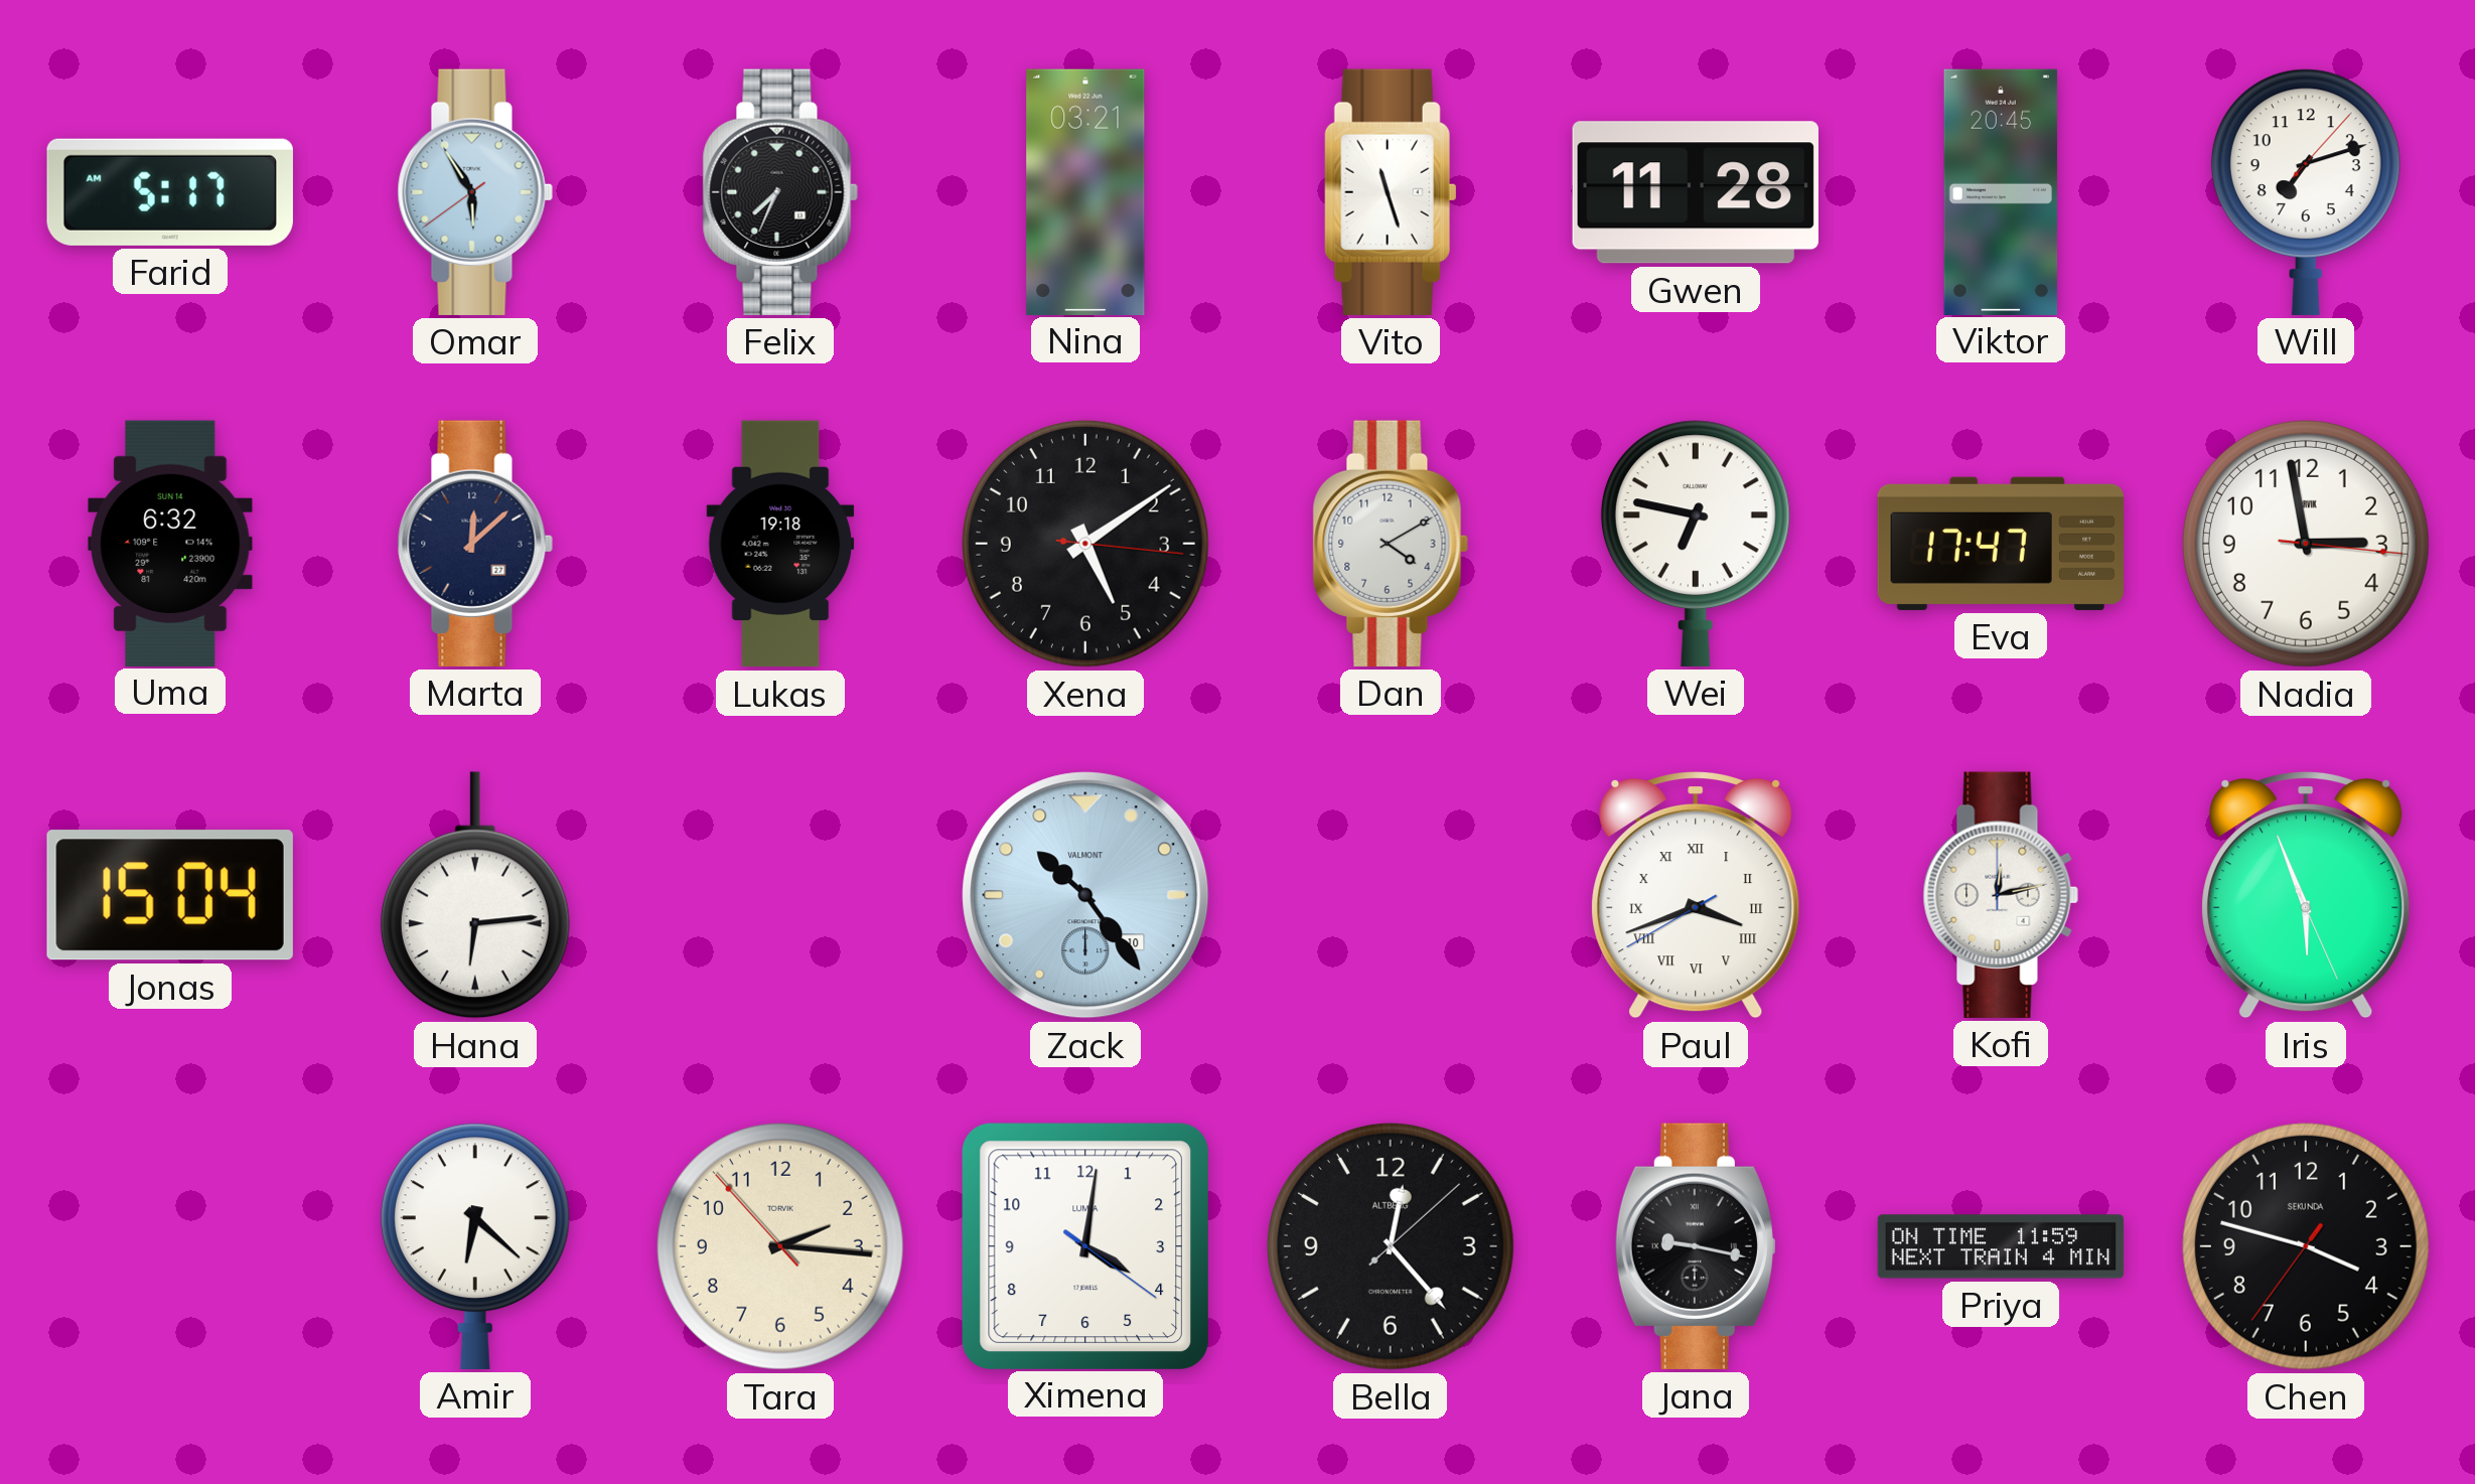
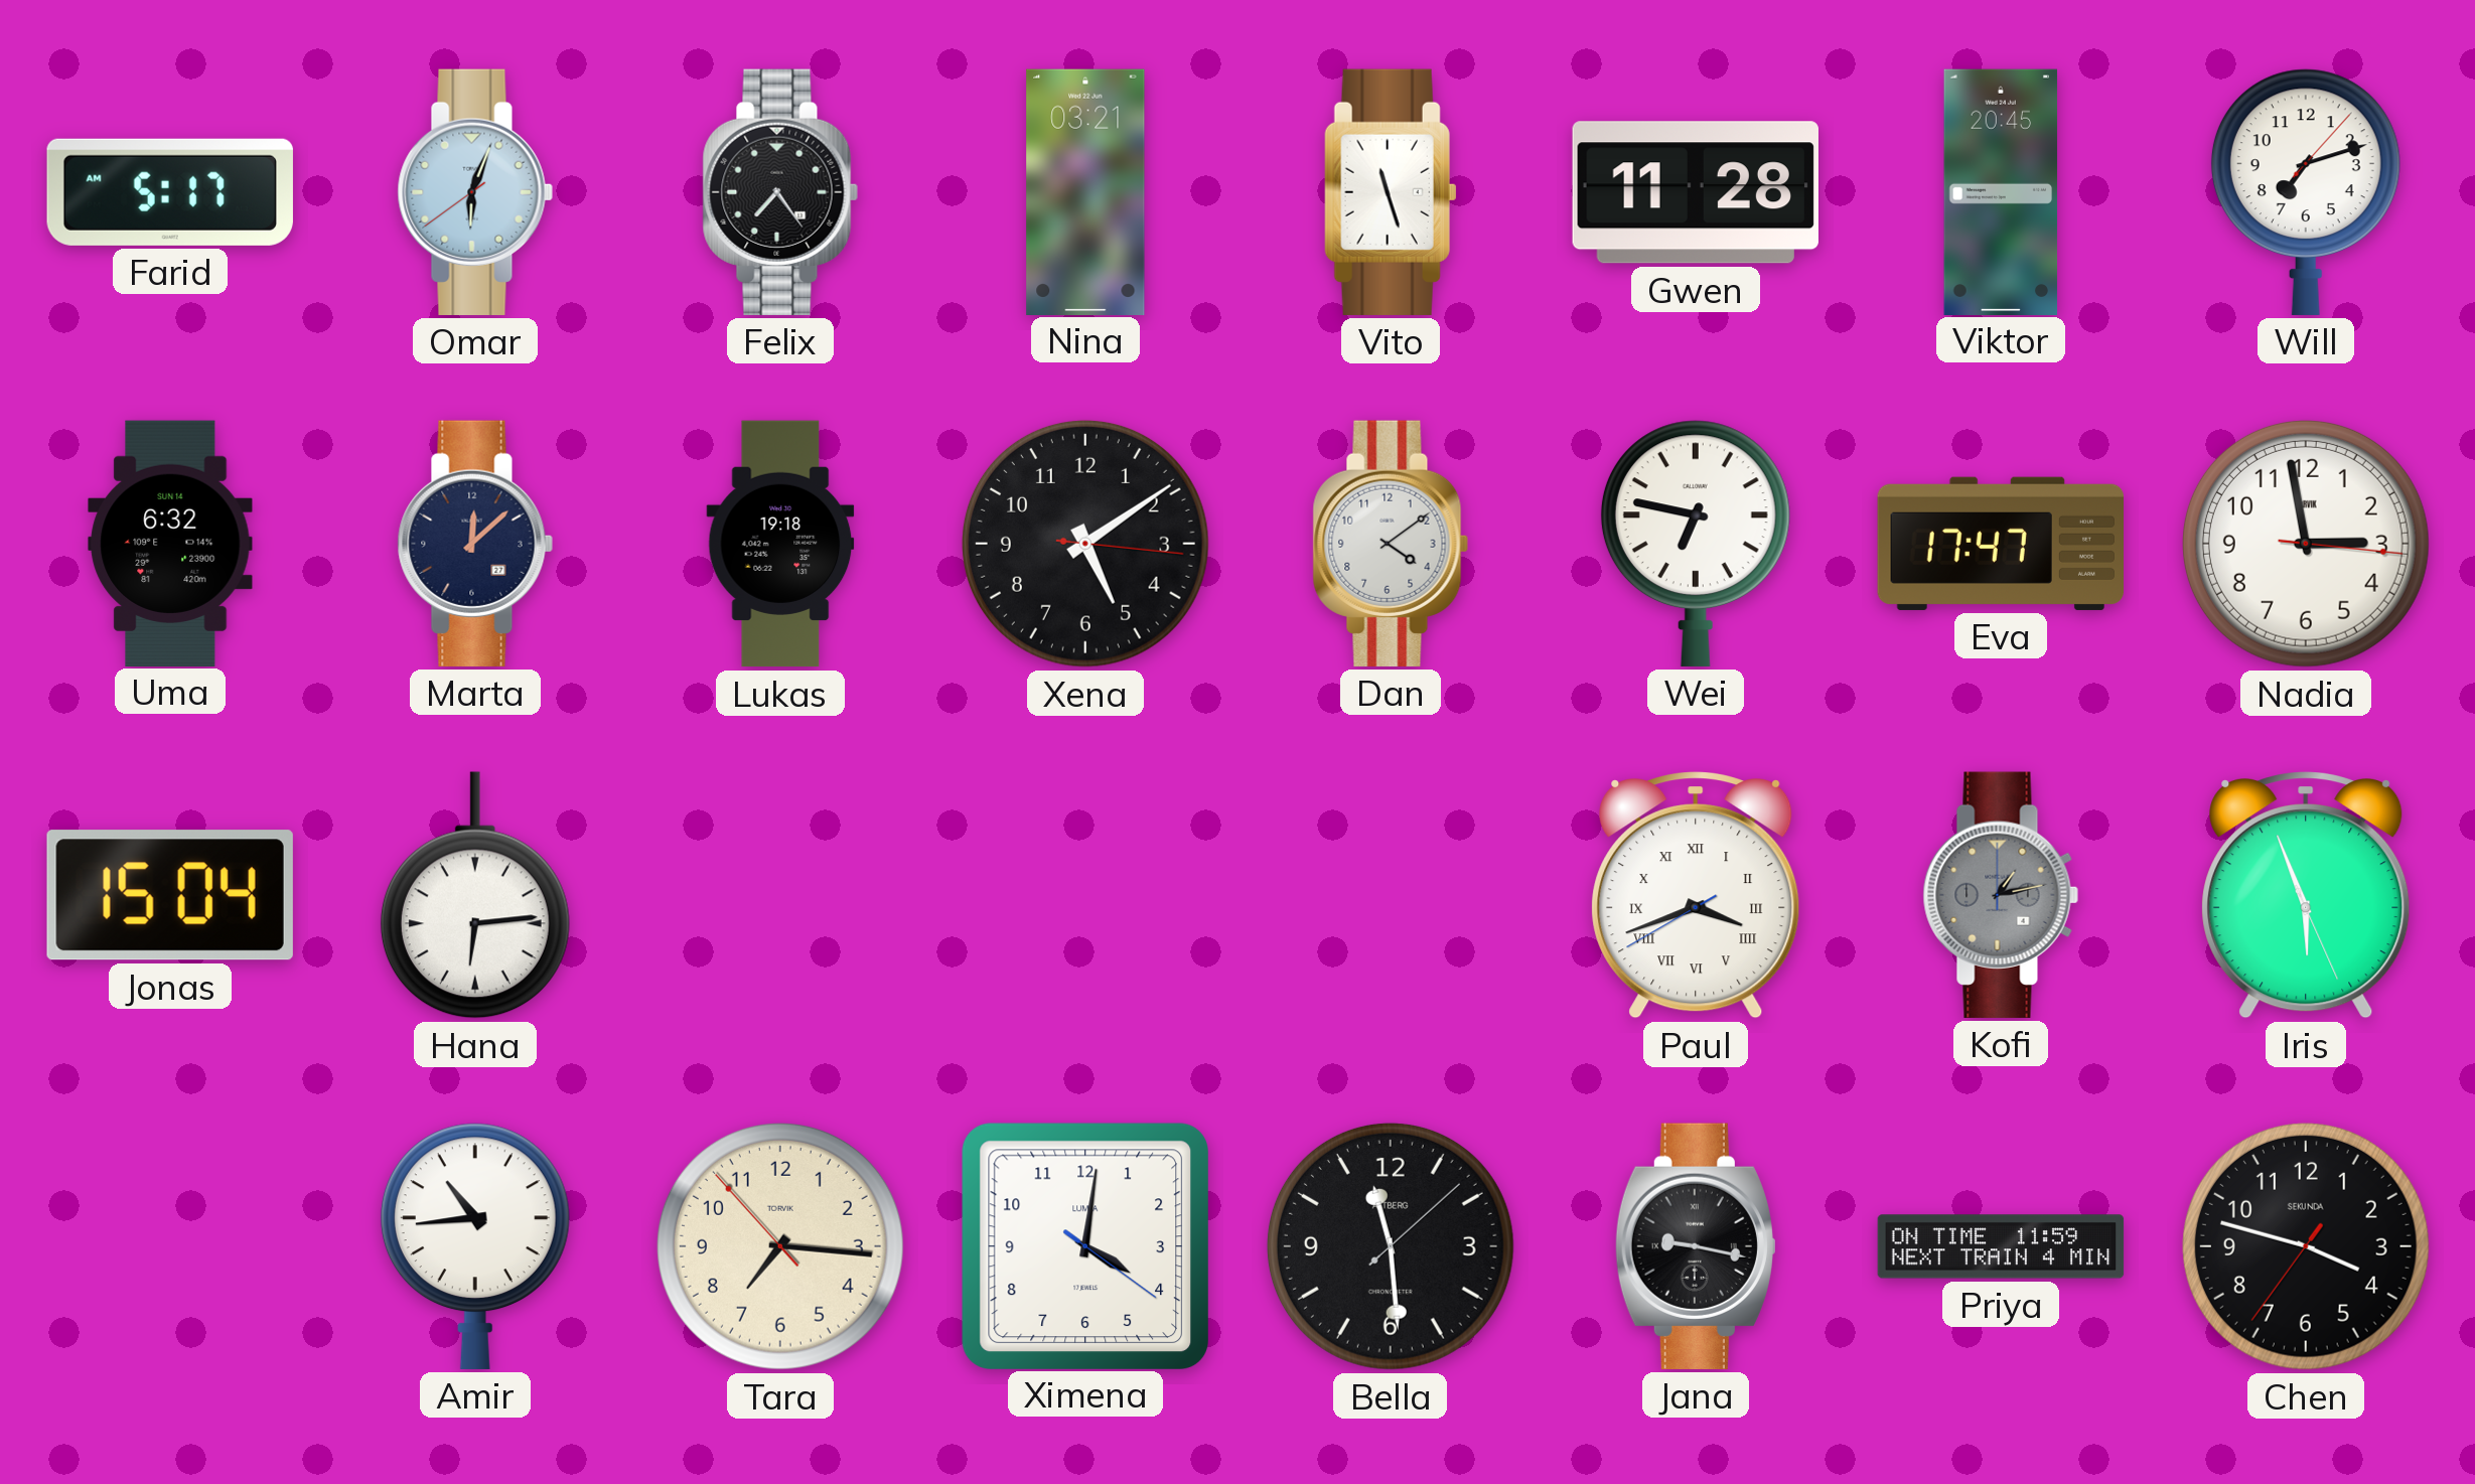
Omar: 5:54 -> 6:03
Felix: 7:34 -> 7:24
Dan: 4:10 -> 4:09
Zack: 10:24 -> none
Kofi: 12:13 -> 1:13
Kofi dial: white -> grey
Amir: 6:22 -> 10:44
Tara: 2:15 -> 7:15
Bella: 12:23 -> 11:29
